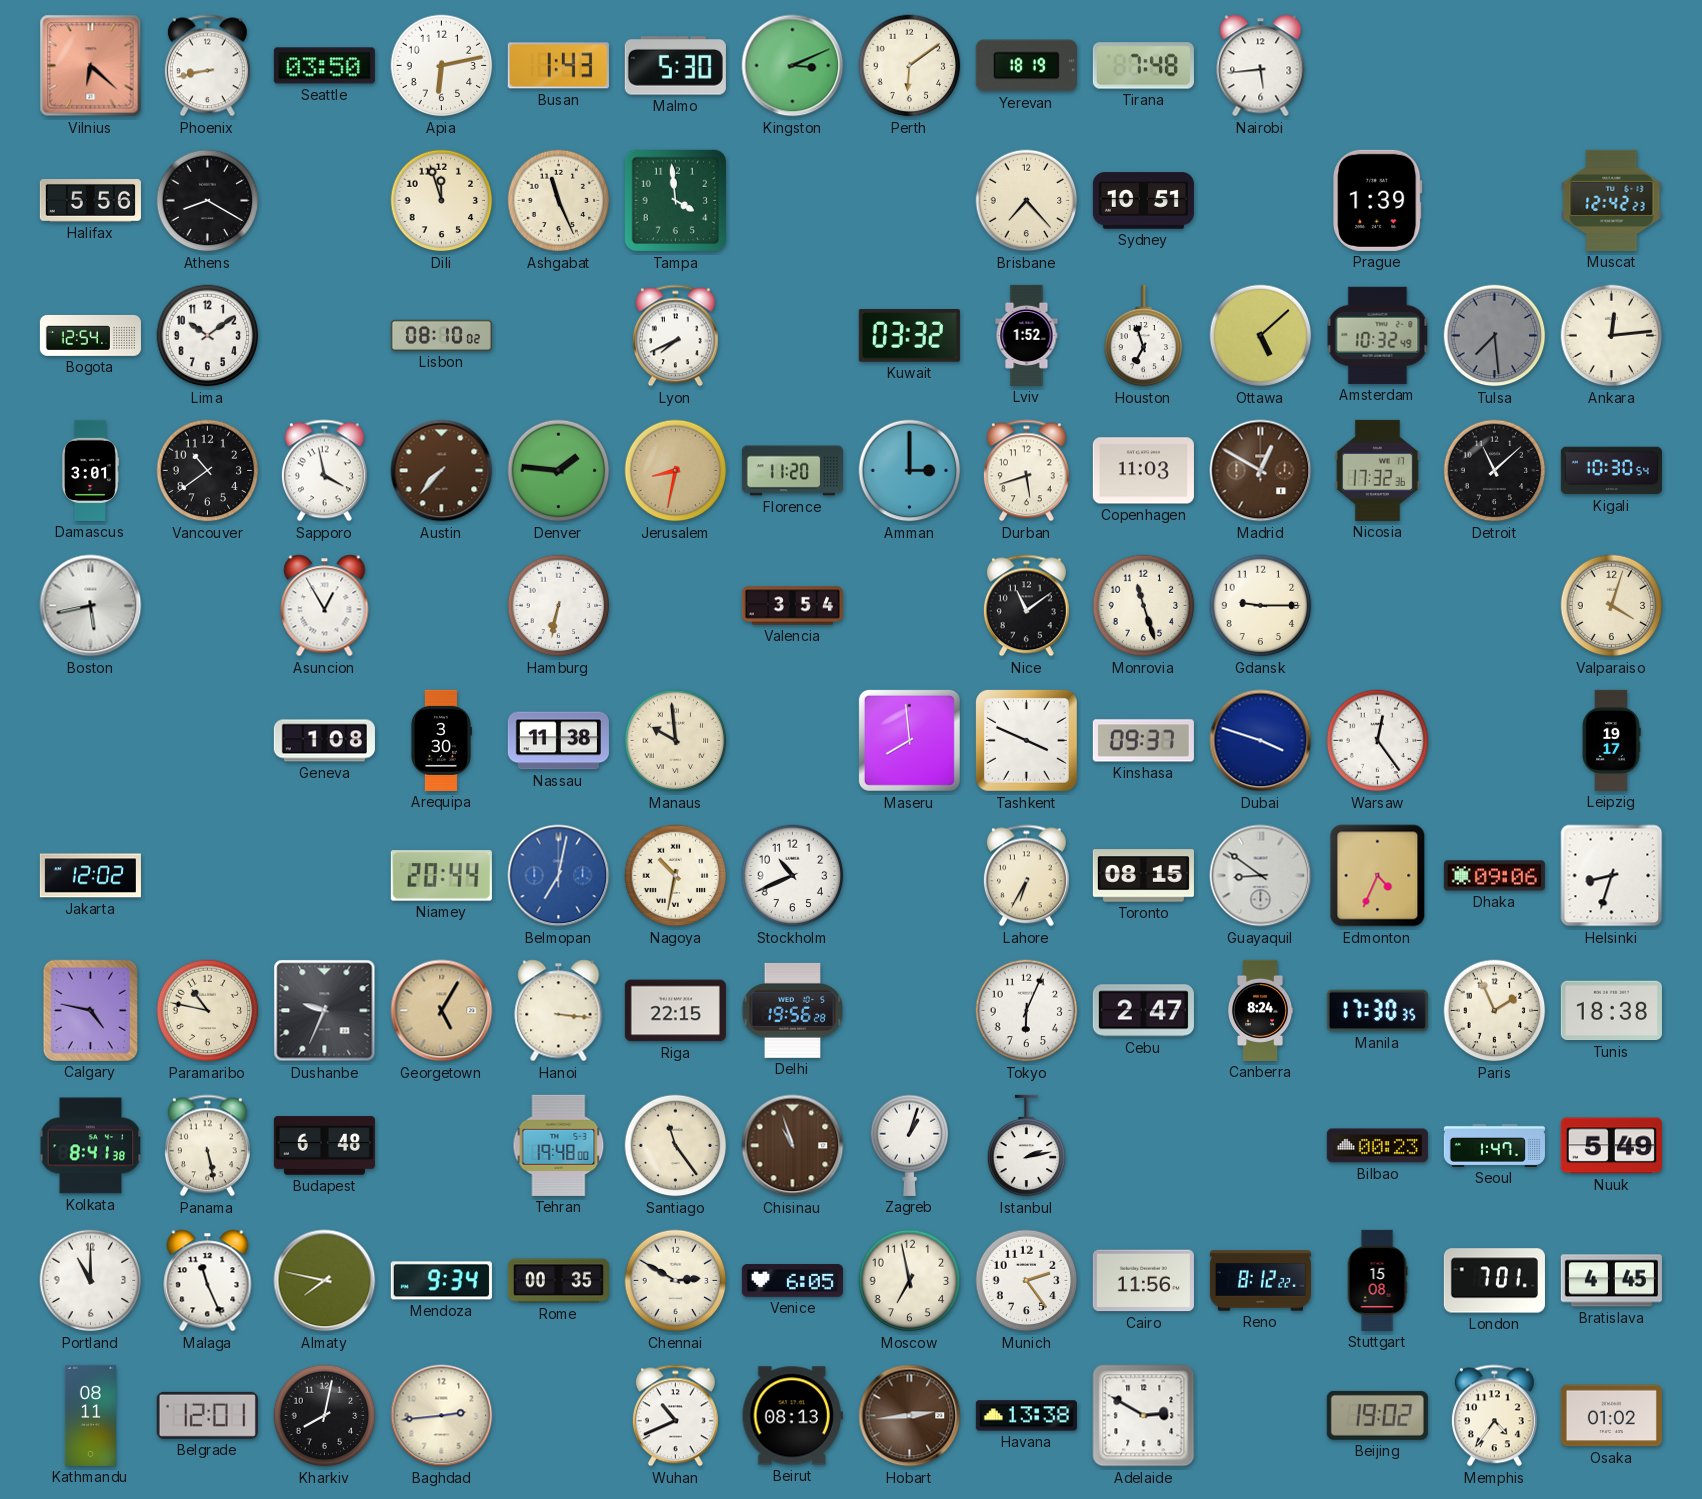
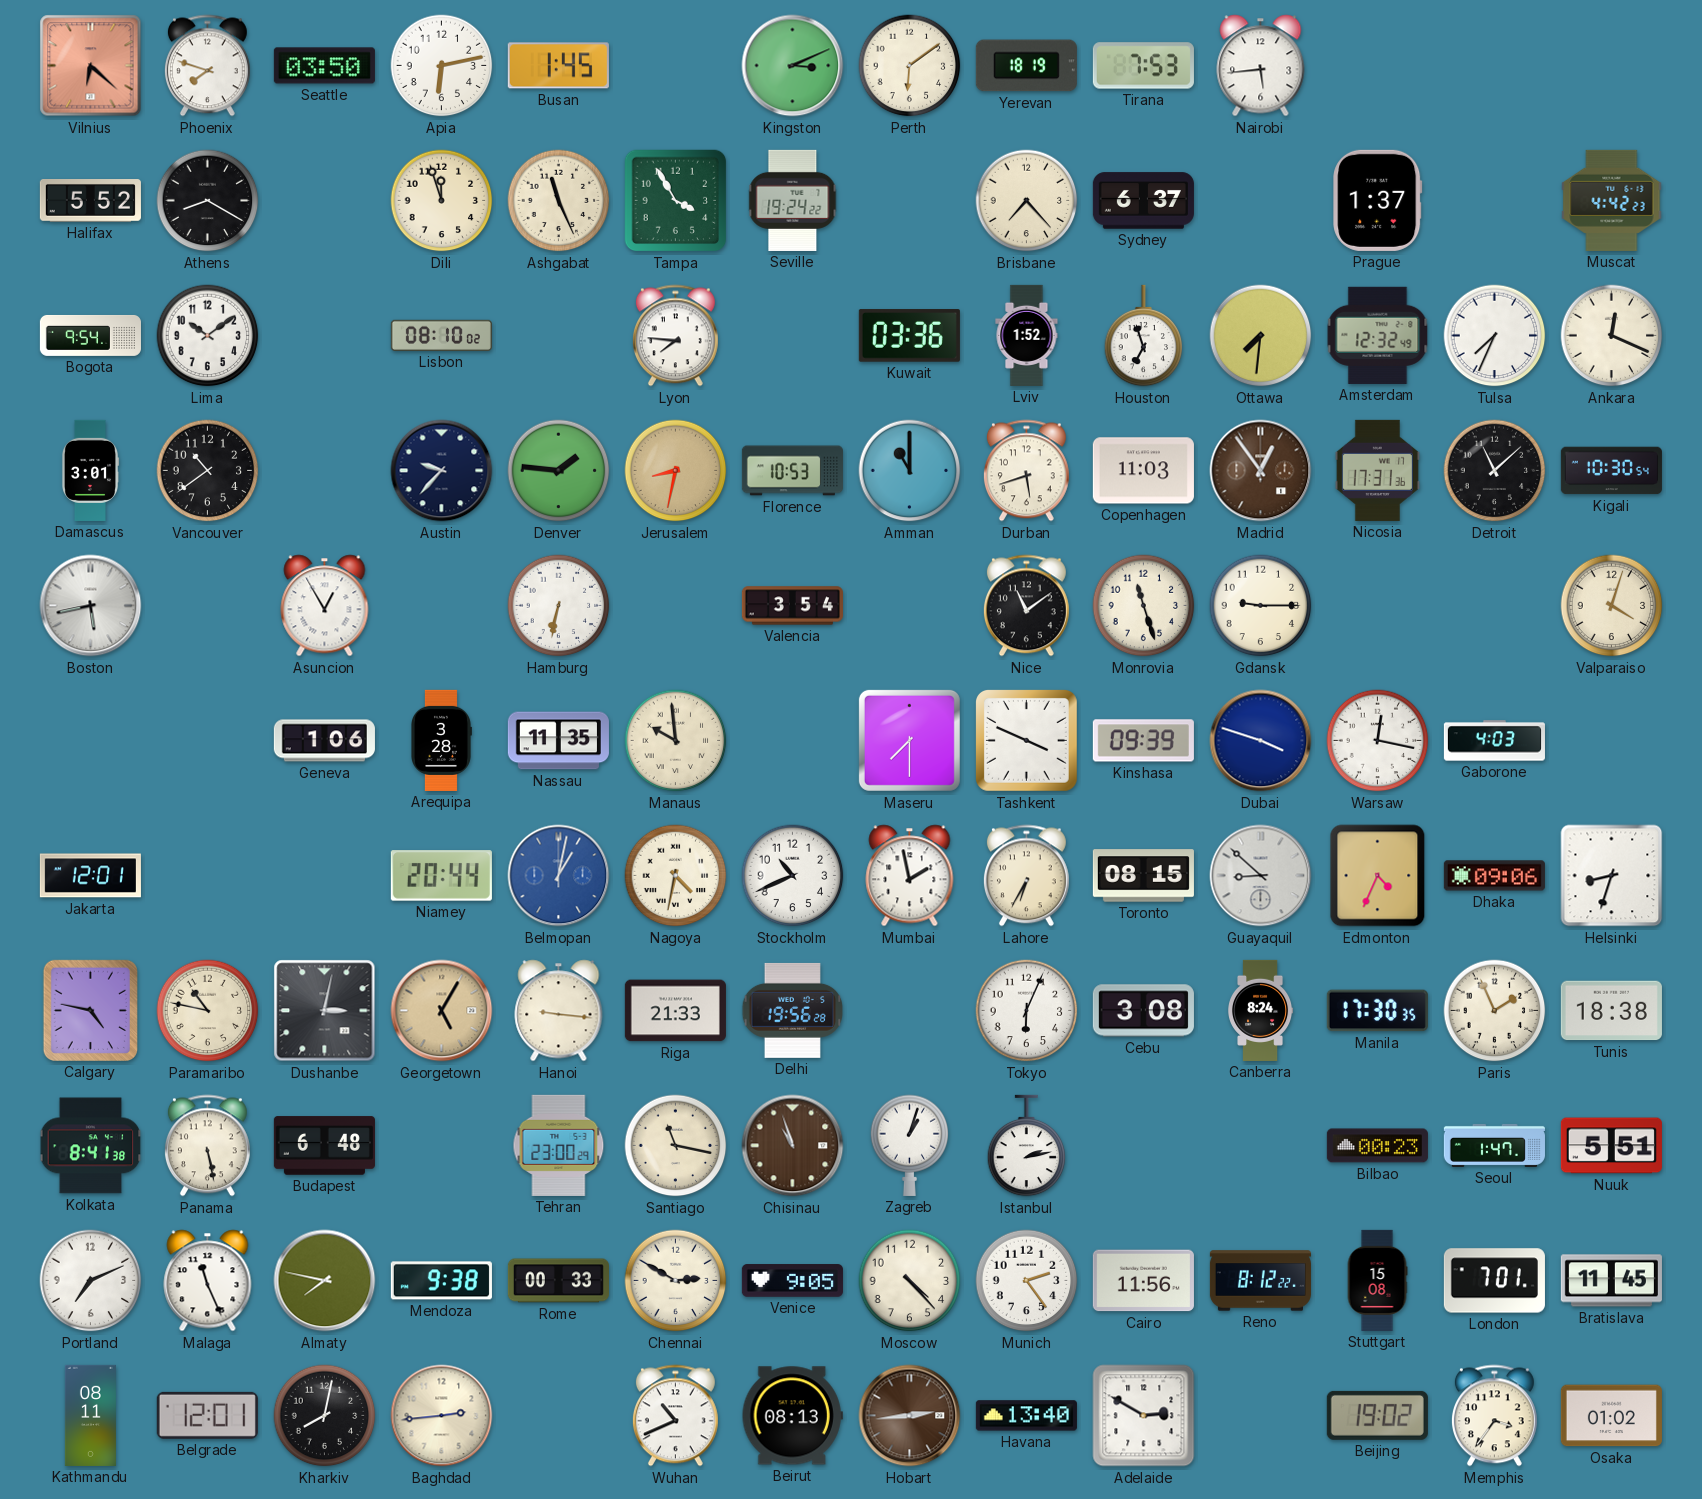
Phoenix: 8:43 -> 7:48
Busan: 1:43 -> 1:45
Malmo: 5:30 -> none
Tirana: 7:48 -> 7:53
Halifax: 5:56 -> 5:52
Tampa: 3:59 -> 3:55
Seville: none -> 19:24
Sydney: 10:51 -> 6:37
Prague: 1:39 -> 1:37
Muscat: 12:42 -> 4:42
Bogota: 12:54 -> 9:54
Lyon: 7:41 -> 7:46
Kuwait: 03:32 -> 03:36
Ottawa: 5:08 -> 7:31
Amsterdam: 10:32 -> 12:32
Tulsa: 7:29 -> 7:34
Tulsa dial: grey -> white
Ankara: 12:14 -> 12:19
Sapporo: 3:58 -> none
Austin: 7:37 -> 9:37
Austin dial: brown -> navy
Florence: 11:20 -> 10:53
Amman: 3:00 -> 11:00
Madrid: 12:50 -> 12:54
Nicosia: 17:32 -> 17:31
Geneva: 1:08 -> 1:06
Arequipa: 3:30 -> 3:28
Nassau: 11:38 -> 11:35
Maseru: 7:59 -> 7:30
Kinshasa: 09:37 -> 09:39
Warsaw: 12:24 -> 12:17
Gaborone: none -> 4:03
Leipzig: 19:17 -> none
Jakarta: 12:02 -> 12:01
Belmopan: 7:02 -> 1:02
Nagoya: 10:32 -> 4:32
Mumbai: none -> 1:58
Guayaquil: 8:51 -> 8:52
Dushanbe: 9:34 -> 3:02
Hanoi: 3:16 -> 9:16
Riga: 22:15 -> 21:33
Cebu: 2:47 -> 3:08
Tehran: 19:48 -> 23:00
Santiago: 11:24 -> 11:17
Nuuk: 5:49 -> 5:51
Portland: 11:00 -> 7:11
Mendoza: 9:34 -> 9:38
Rome: 00:35 -> 00:33
Venice: 6:05 -> 9:05
Moscow: 6:58 -> 4:23
Bratislava: 4:45 -> 11:45
Havana: 13:38 -> 13:40
Memphis: 4:36 -> 3:36
